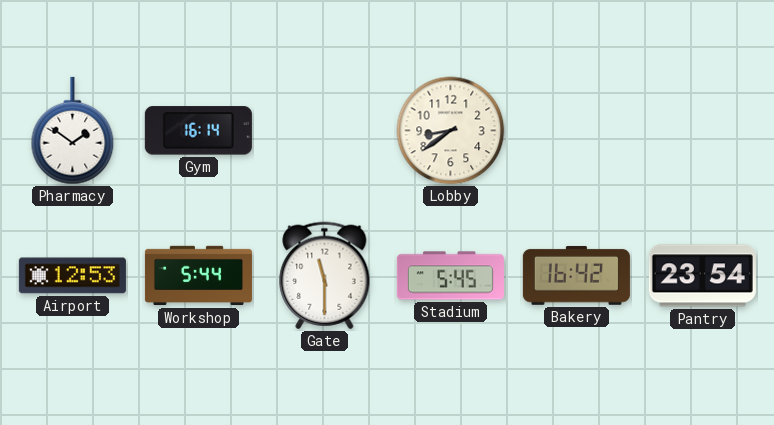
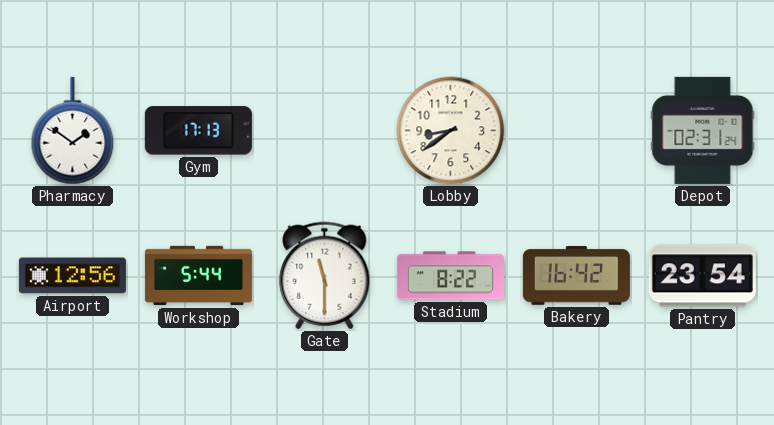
Gym: 16:14 -> 17:13
Depot: none -> 02:31
Airport: 12:53 -> 12:56
Stadium: 5:45 -> 8:22
